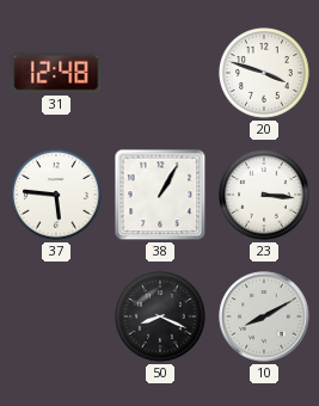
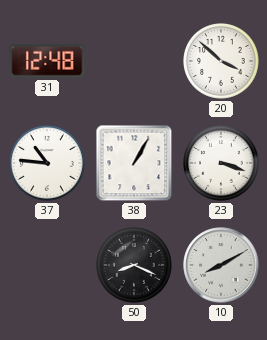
20: 3:48 -> 3:52
37: 5:46 -> 10:46
23: 3:16 -> 3:18
